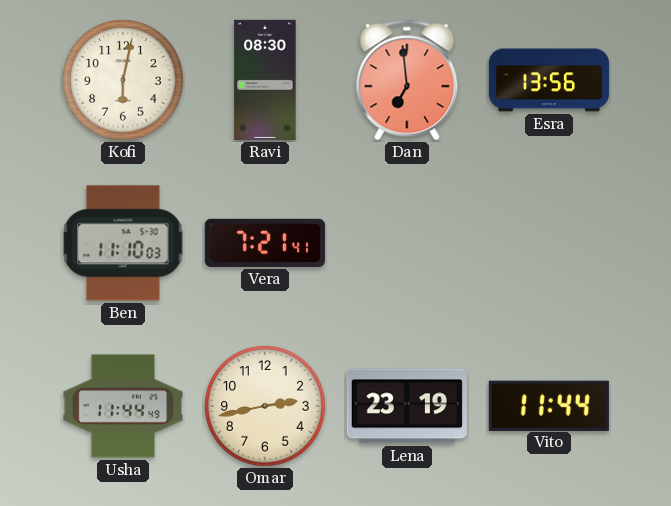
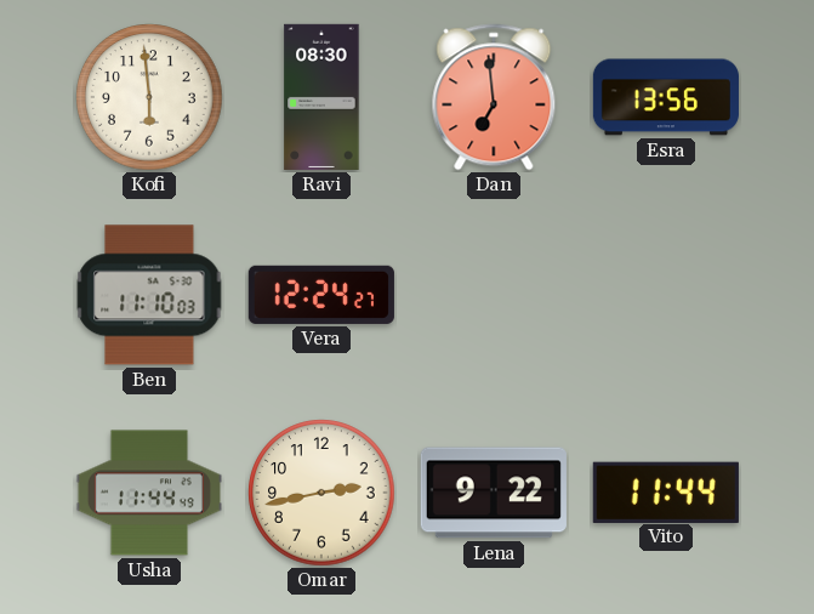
Kofi: 6:02 -> 5:59
Vera: 7:21 -> 12:24
Lena: 23:19 -> 9:22
